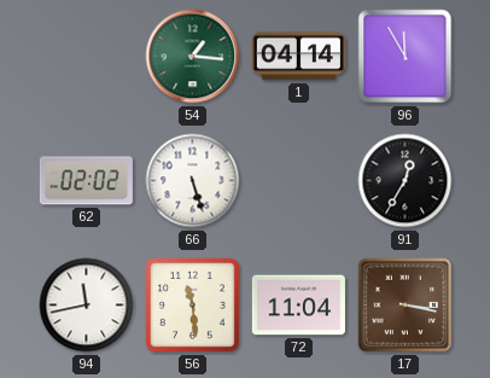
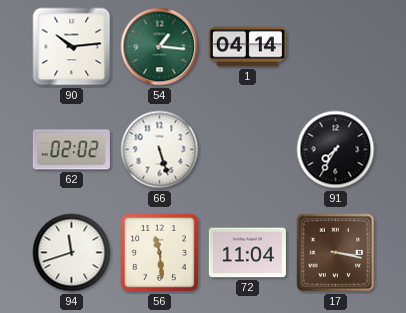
90: none -> 10:14
96: 11:55 -> none
91: 12:35 -> 7:35
94: 11:43 -> 11:42
